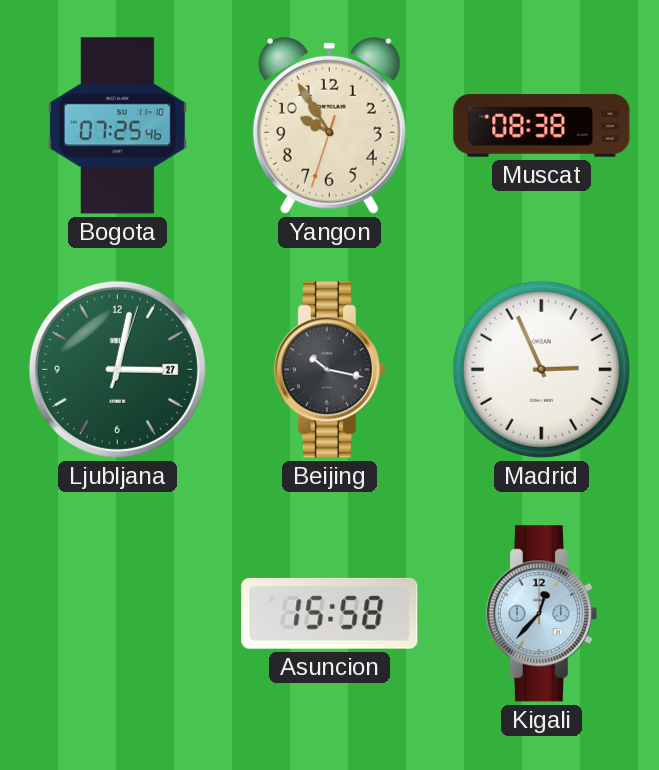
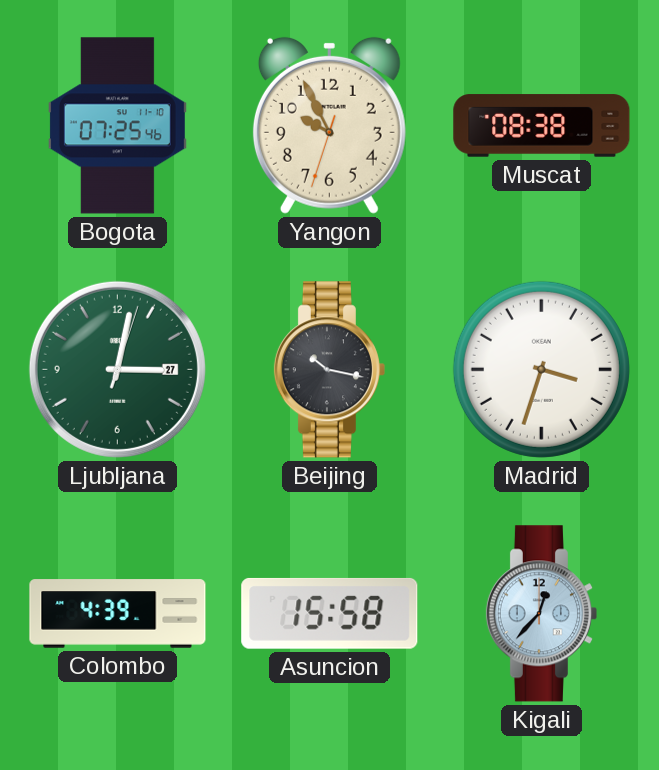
Yangon: 9:54 -> 9:55
Madrid: 2:56 -> 3:33
Colombo: none -> 4:39
